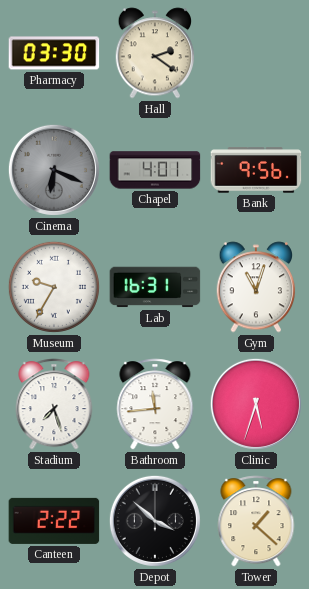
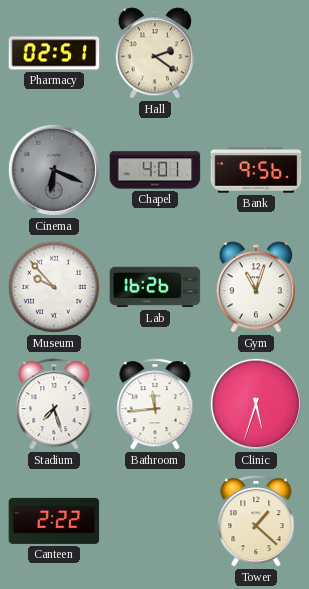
Pharmacy: 03:30 -> 02:51
Museum: 9:35 -> 9:53
Lab: 16:31 -> 16:26
Depot: 3:52 -> none
